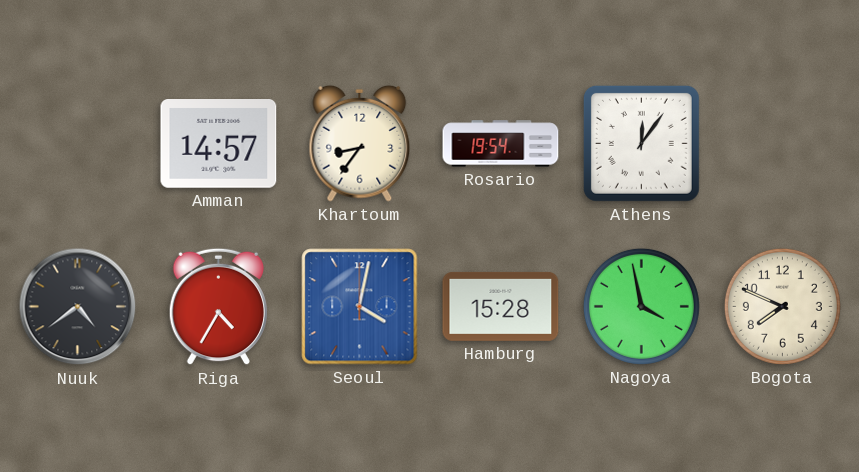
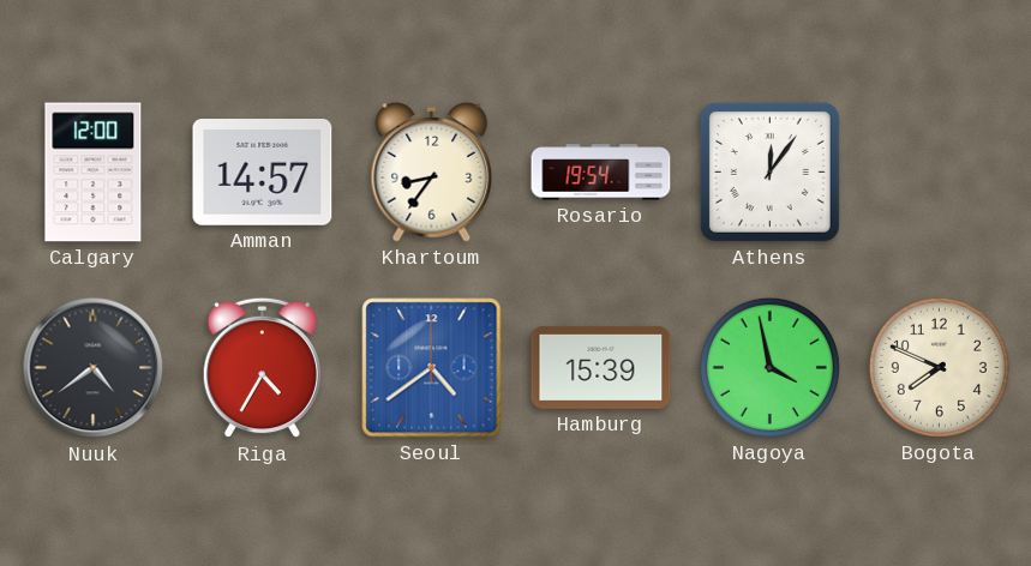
Calgary: none -> 12:00
Seoul: 4:02 -> 4:39
Hamburg: 15:28 -> 15:39
